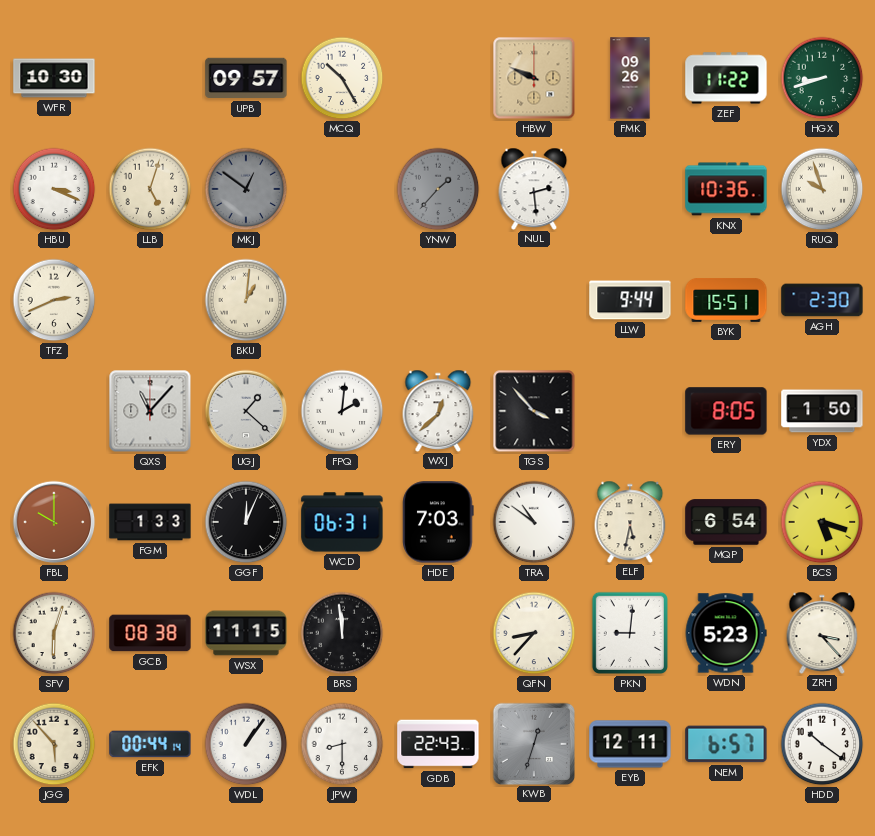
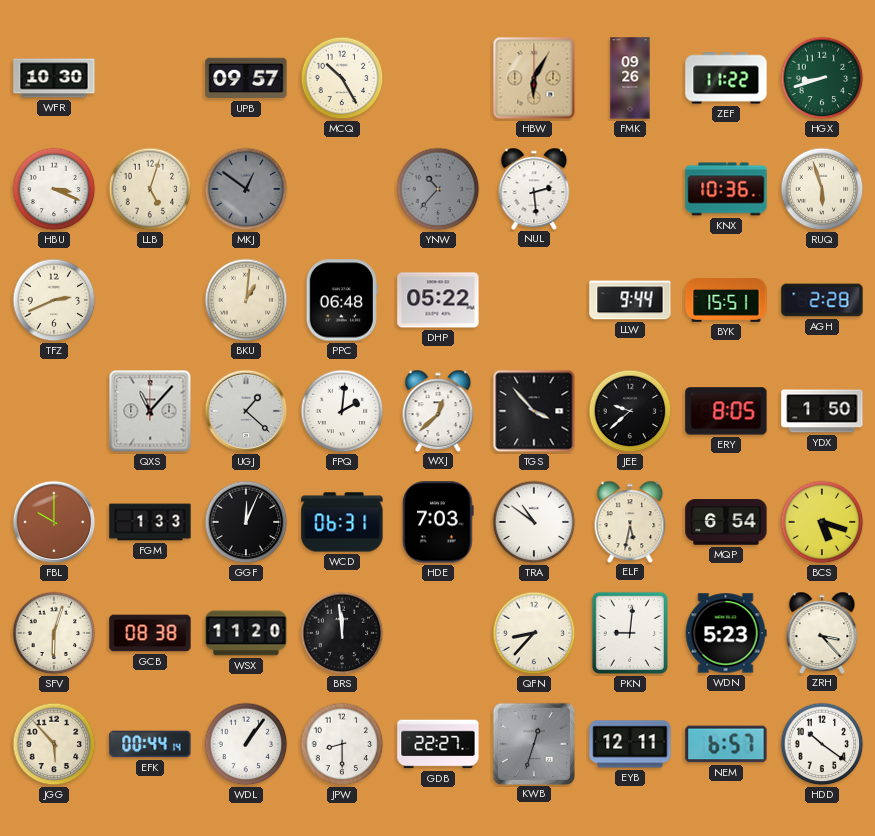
HBW: 9:49 -> 6:05
YNW: 1:37 -> 10:37
RUQ: 9:57 -> 5:57
PPC: none -> 06:48
DHP: none -> 05:22
AGH: 2:30 -> 2:28
JEE: none -> 9:38
WSX: 11:15 -> 11:20
GDB: 22:43 -> 22:27
